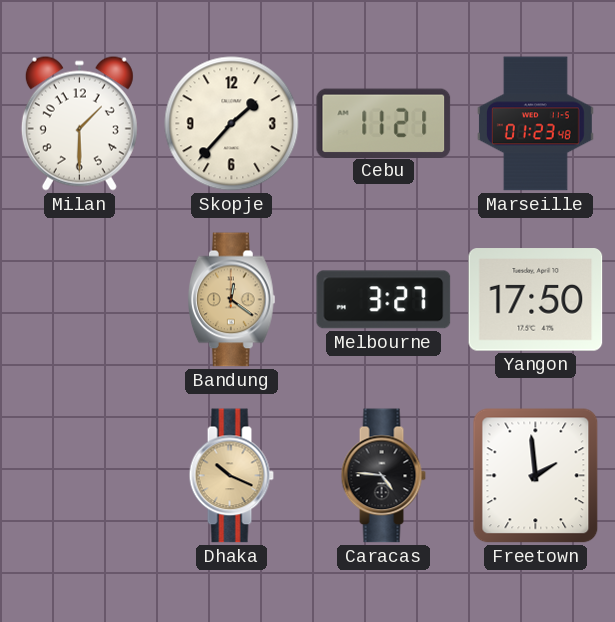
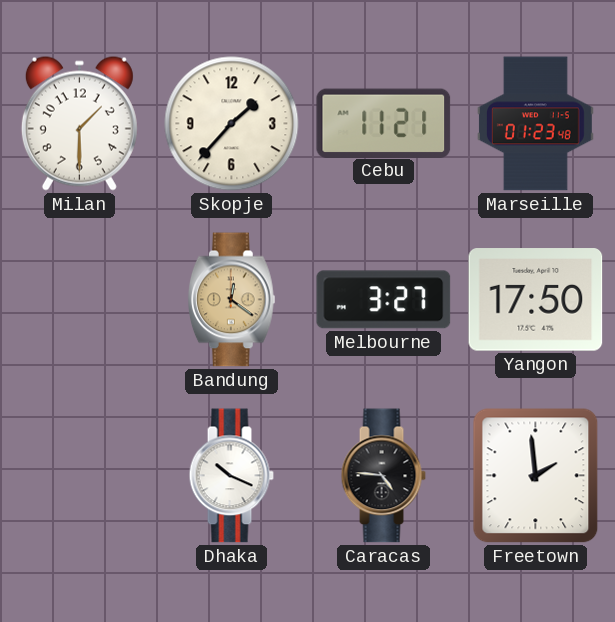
Dhaka dial: champagne -> white
